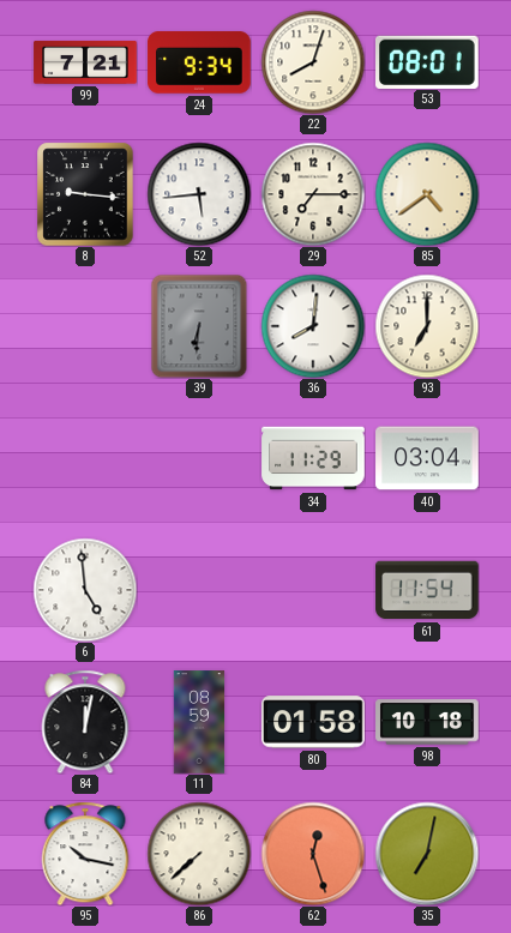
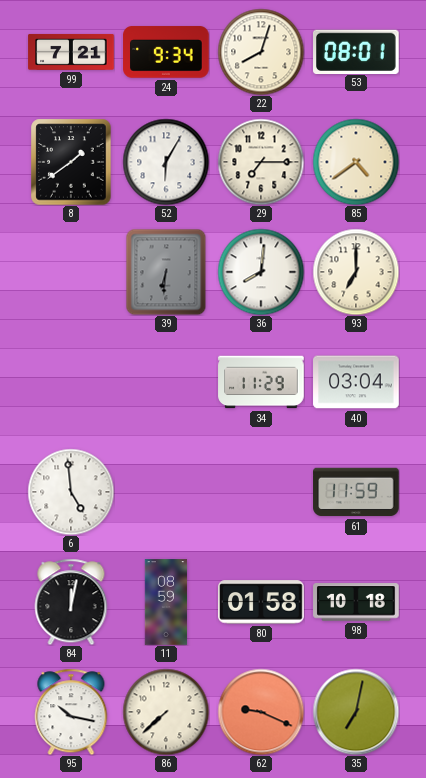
8: 9:16 -> 1:39
52: 5:44 -> 6:05
61: 11:54 -> 11:59
62: 12:27 -> 9:19
